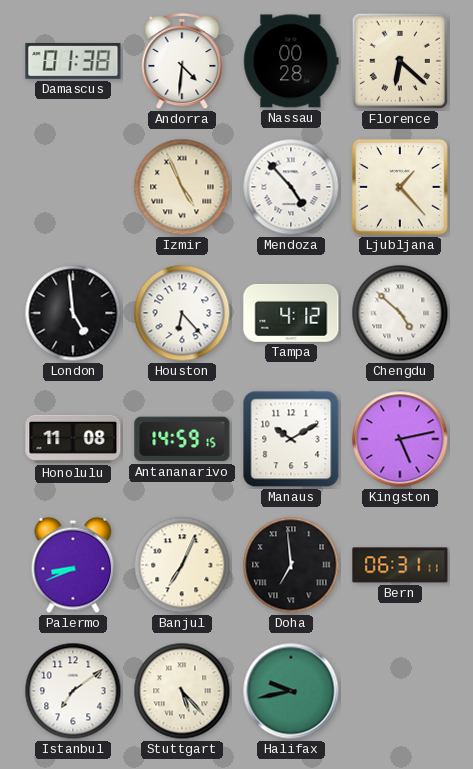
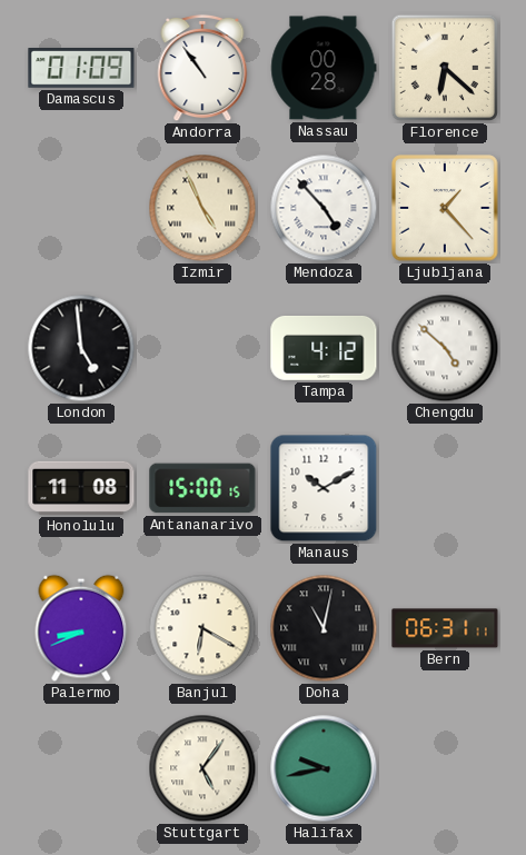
Damascus: 01:38 -> 01:09
Andorra: 4:31 -> 10:54
Houston: 6:23 -> none
Antananarivo: 14:59 -> 15:00
Kingston: 5:13 -> none
Banjul: 7:04 -> 6:20
Doha: 6:59 -> 11:02
Istanbul: 7:09 -> none
Stuttgart: 5:23 -> 5:06
